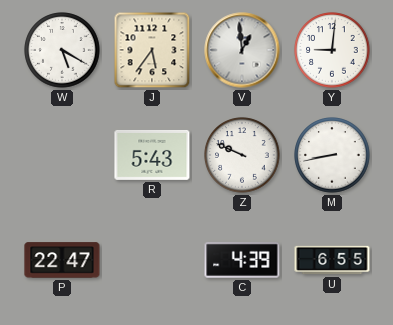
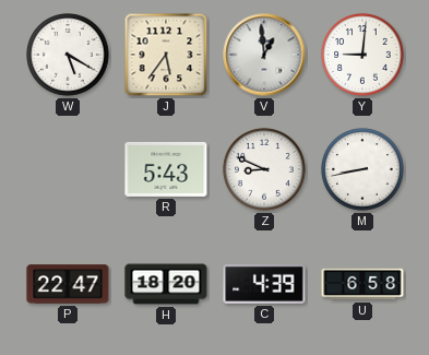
Z: 9:49 -> 8:49
H: none -> 18:20
U: 6:55 -> 6:58
